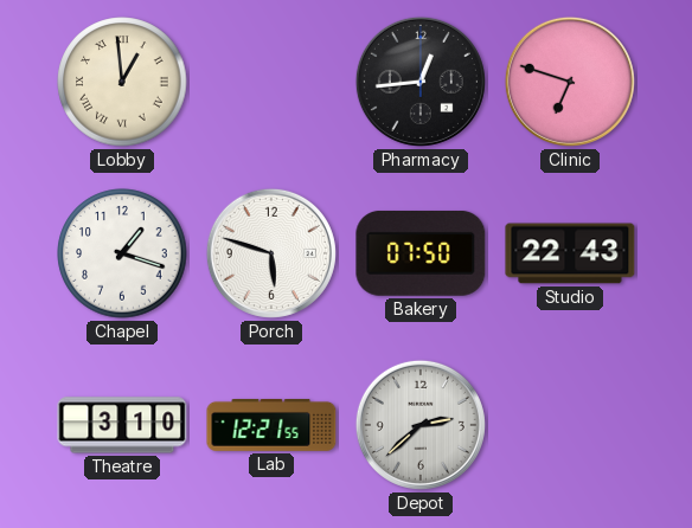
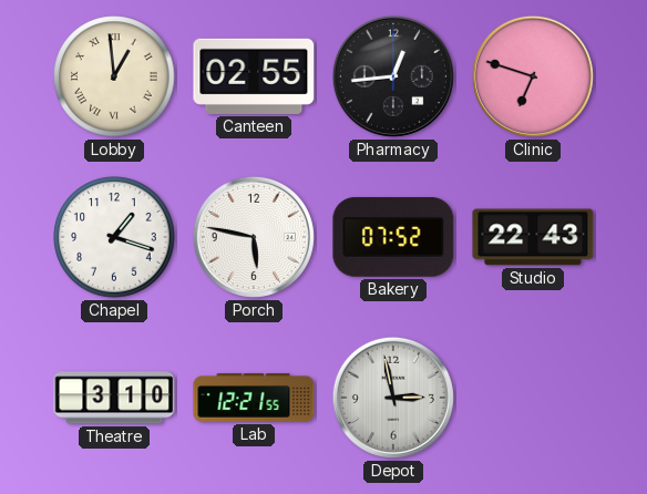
Canteen: none -> 02:55
Porch: 5:48 -> 5:47
Bakery: 07:50 -> 07:52
Depot: 2:38 -> 2:58
